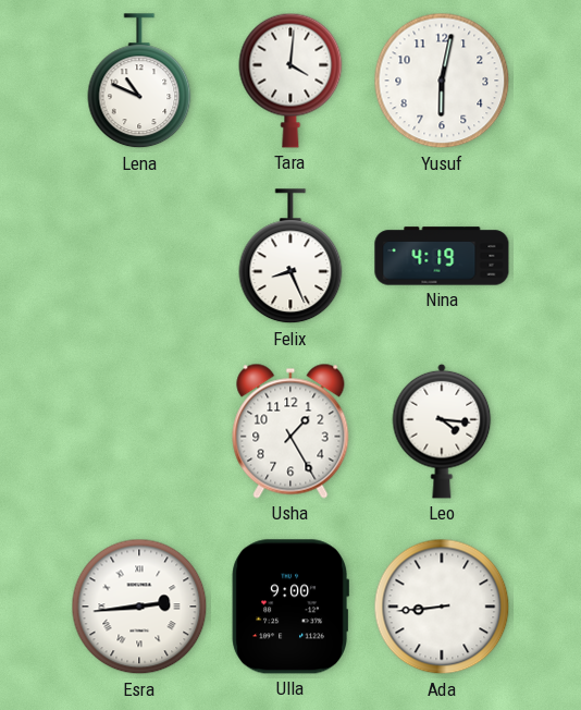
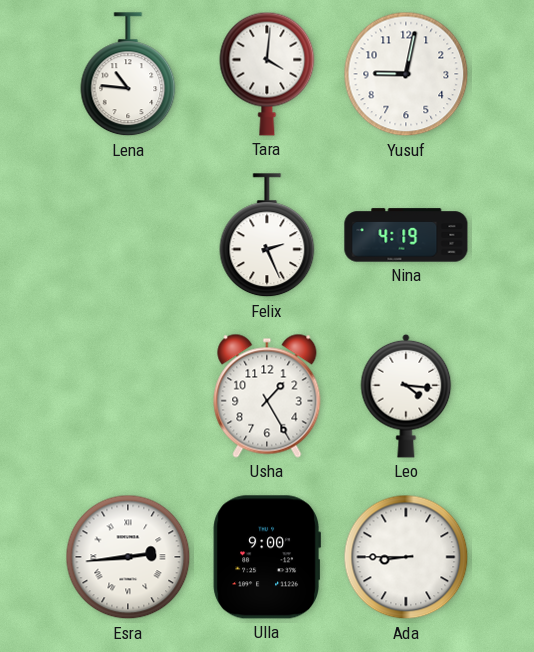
Lena: 10:49 -> 10:46
Yusuf: 6:02 -> 9:02
Felix: 8:26 -> 2:26
Ada: 8:44 -> 8:45
